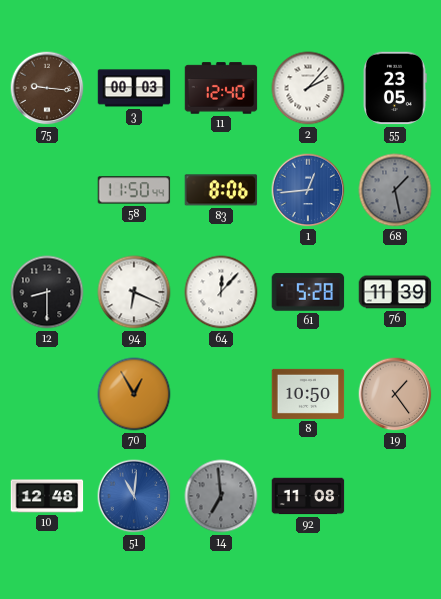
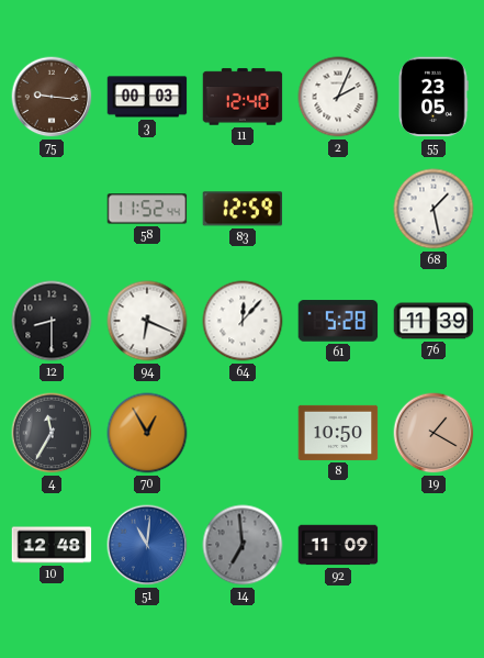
2: 2:07 -> 2:04
58: 11:50 -> 11:52
83: 8:06 -> 12:59
1: 12:44 -> none
68 dial: grey -> white
4: none -> 11:35
19: 1:24 -> 1:20
92: 11:08 -> 11:09
